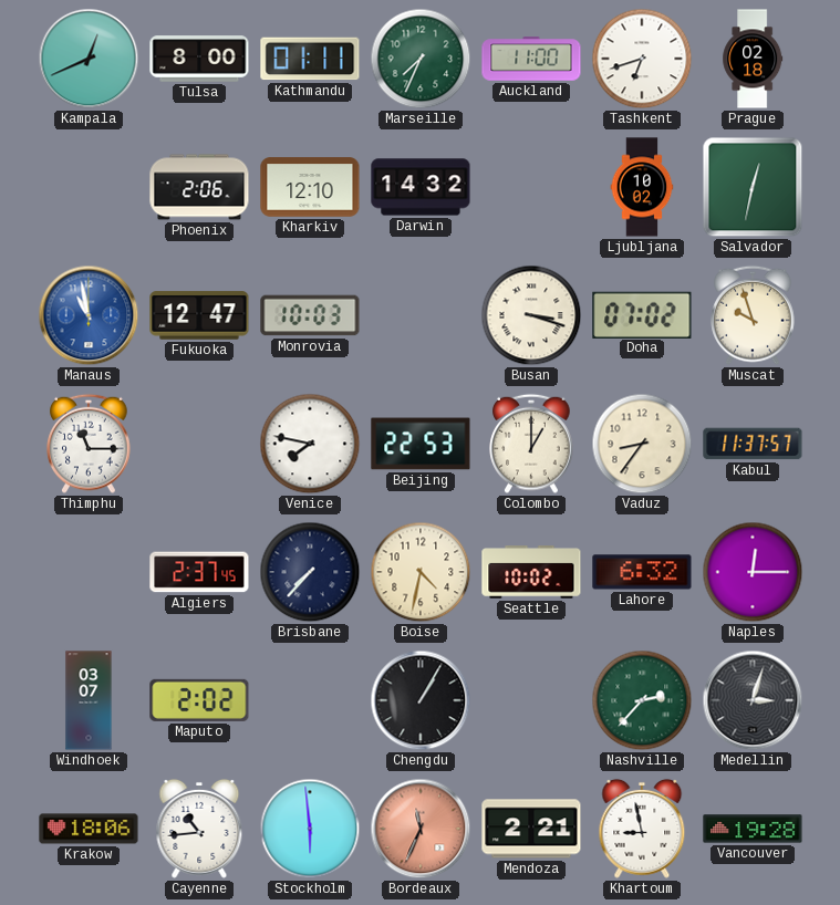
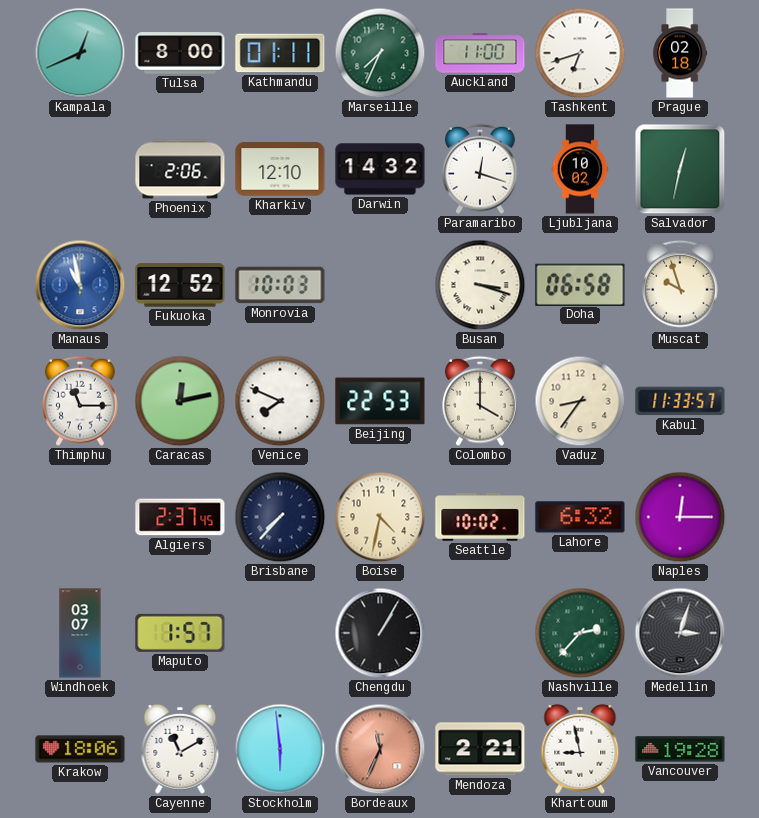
Paramaribo: none -> 12:18
Fukuoka: 12:47 -> 12:52
Doha: 07:02 -> 06:58
Caracas: none -> 12:13
Venice: 7:47 -> 7:49
Colombo: 1:00 -> 4:00
Kabul: 11:37 -> 11:33
Maputo: 2:02 -> 1:57
Cayenne: 10:44 -> 11:10
